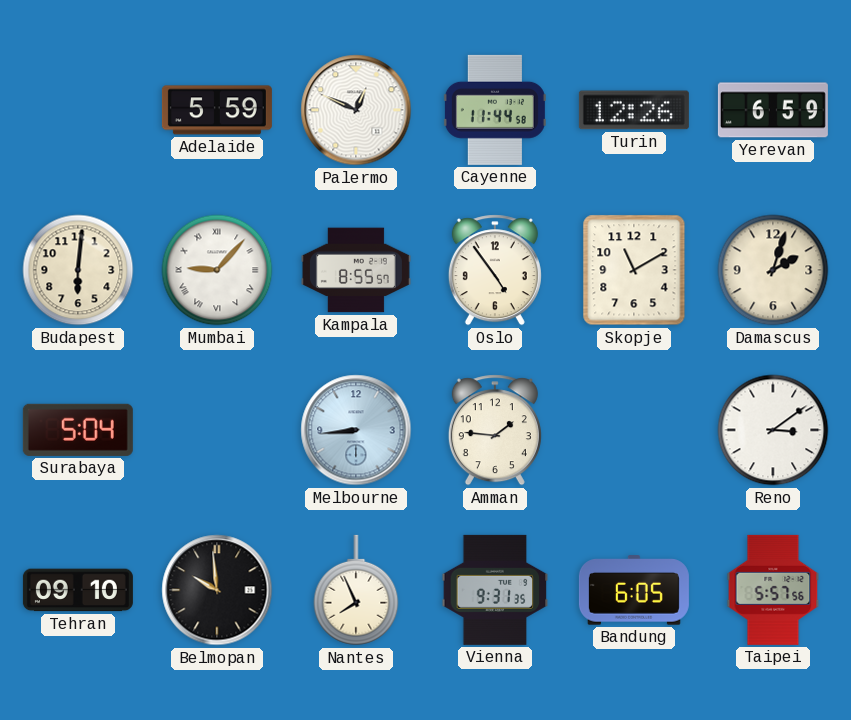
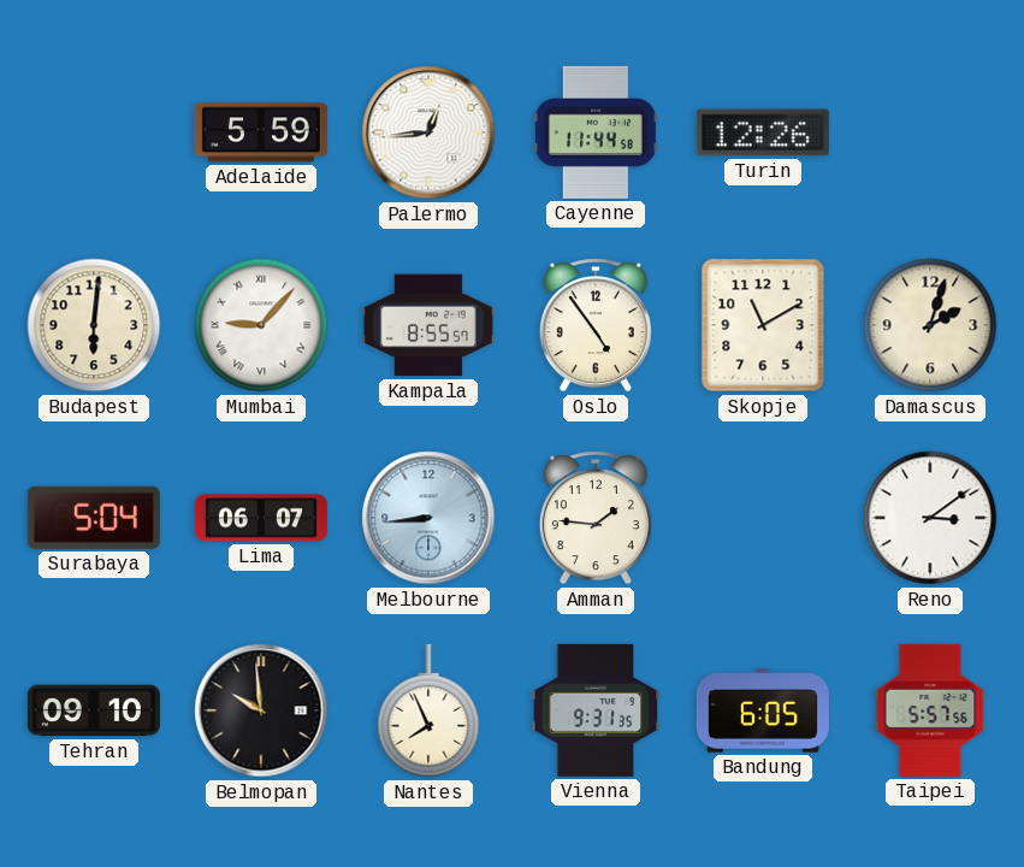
Palermo: 12:49 -> 12:44
Yerevan: 6:59 -> none
Lima: none -> 06:07
